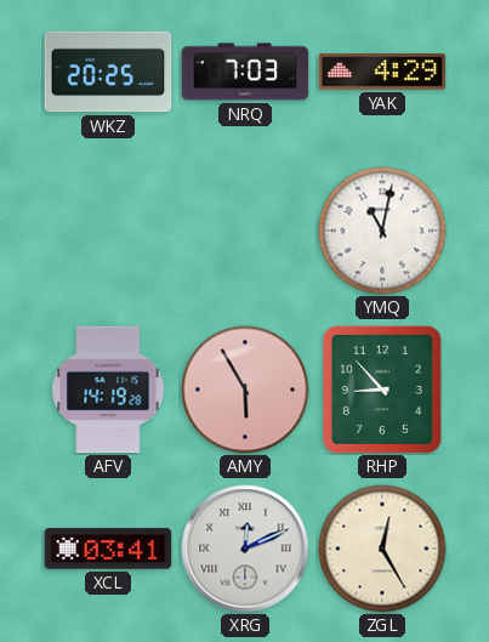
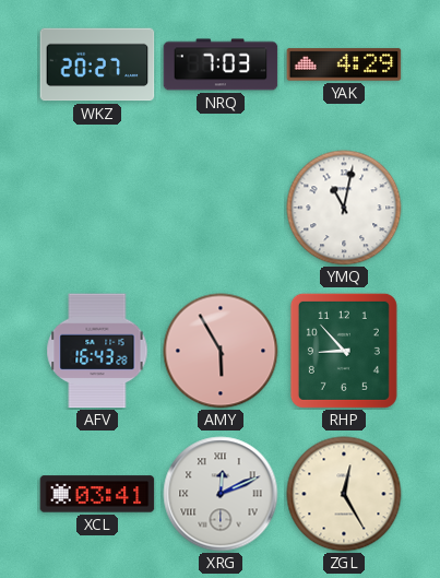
WKZ: 20:25 -> 20:27
AFV: 14:19 -> 16:43
